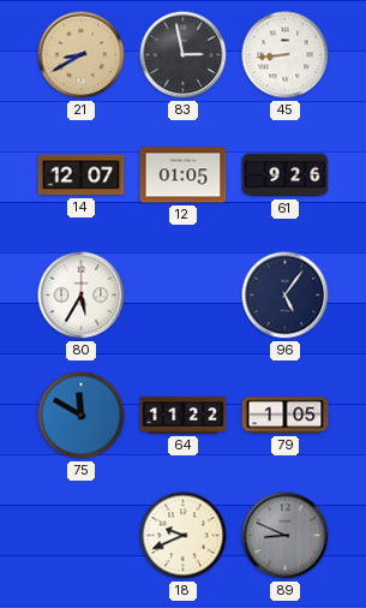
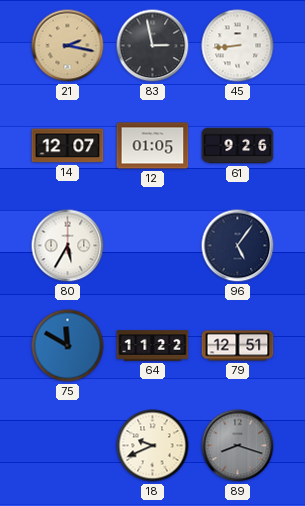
21: 8:40 -> 2:17
79: 1:05 -> 12:51
89: 8:49 -> 8:18
